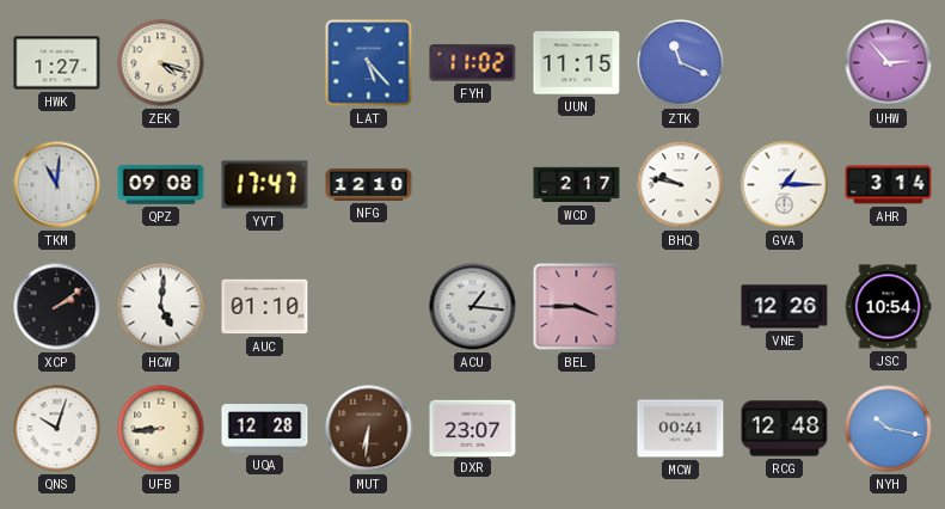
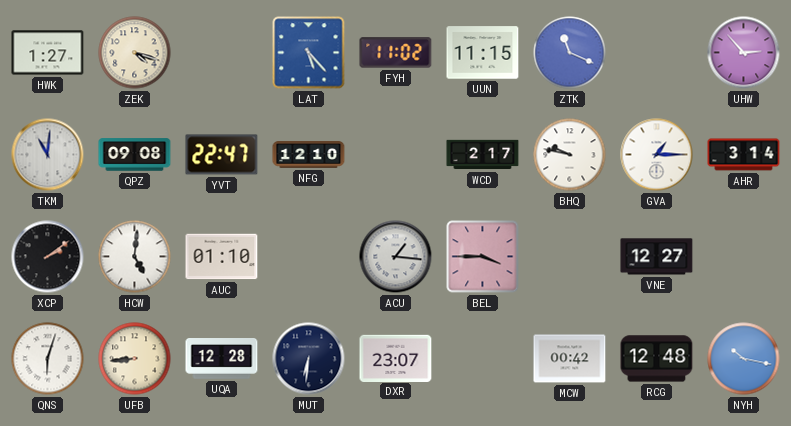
YVT: 17:47 -> 22:47
VNE: 12:26 -> 12:27
JSC: 10:54 -> none
QNS: 10:03 -> 6:03
MUT dial: brown -> navy
MCW: 00:41 -> 00:42
